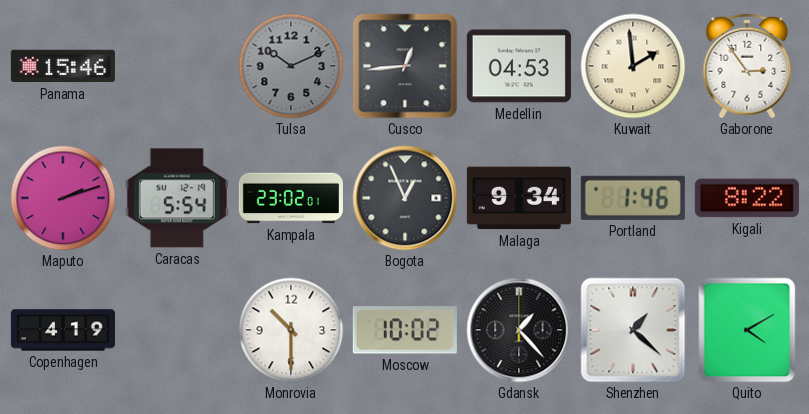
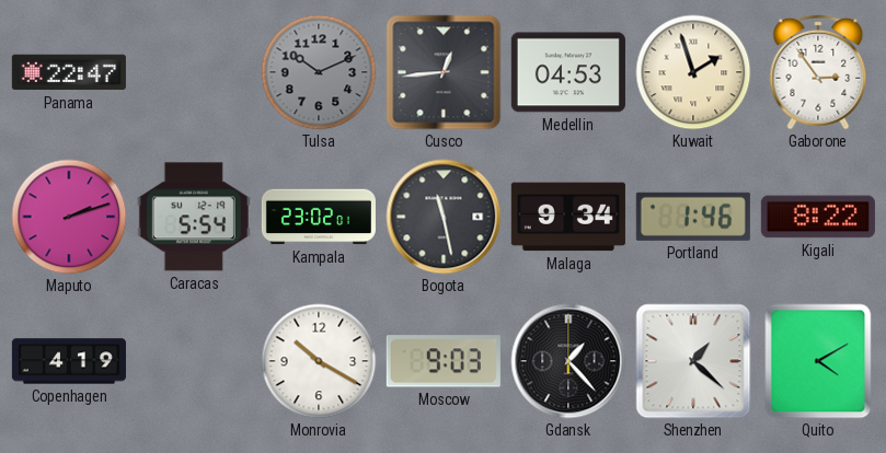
Panama: 15:46 -> 22:47
Kuwait: 1:59 -> 1:57
Bogota: 12:56 -> 11:28
Monrovia: 10:30 -> 10:20
Moscow: 10:02 -> 9:03
